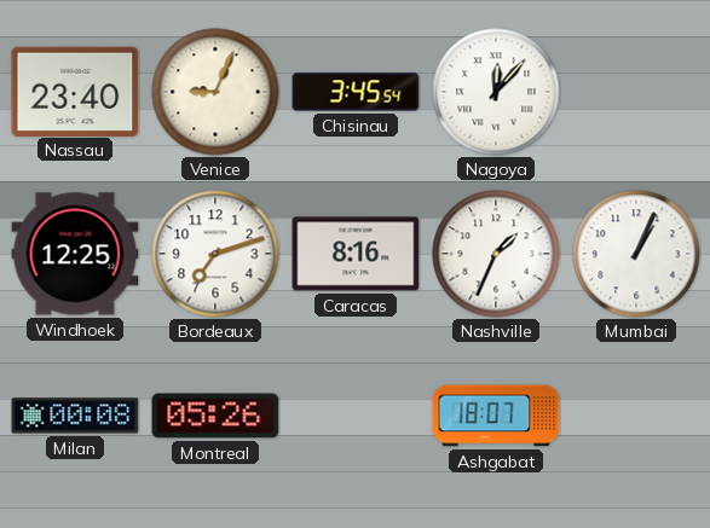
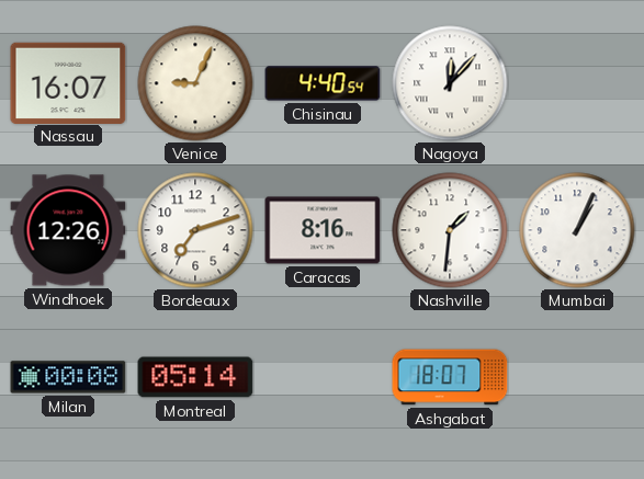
Nassau: 23:40 -> 16:07
Chisinau: 3:45 -> 4:40
Windhoek: 12:25 -> 12:26
Nashville: 1:34 -> 1:31
Montreal: 05:26 -> 05:14
